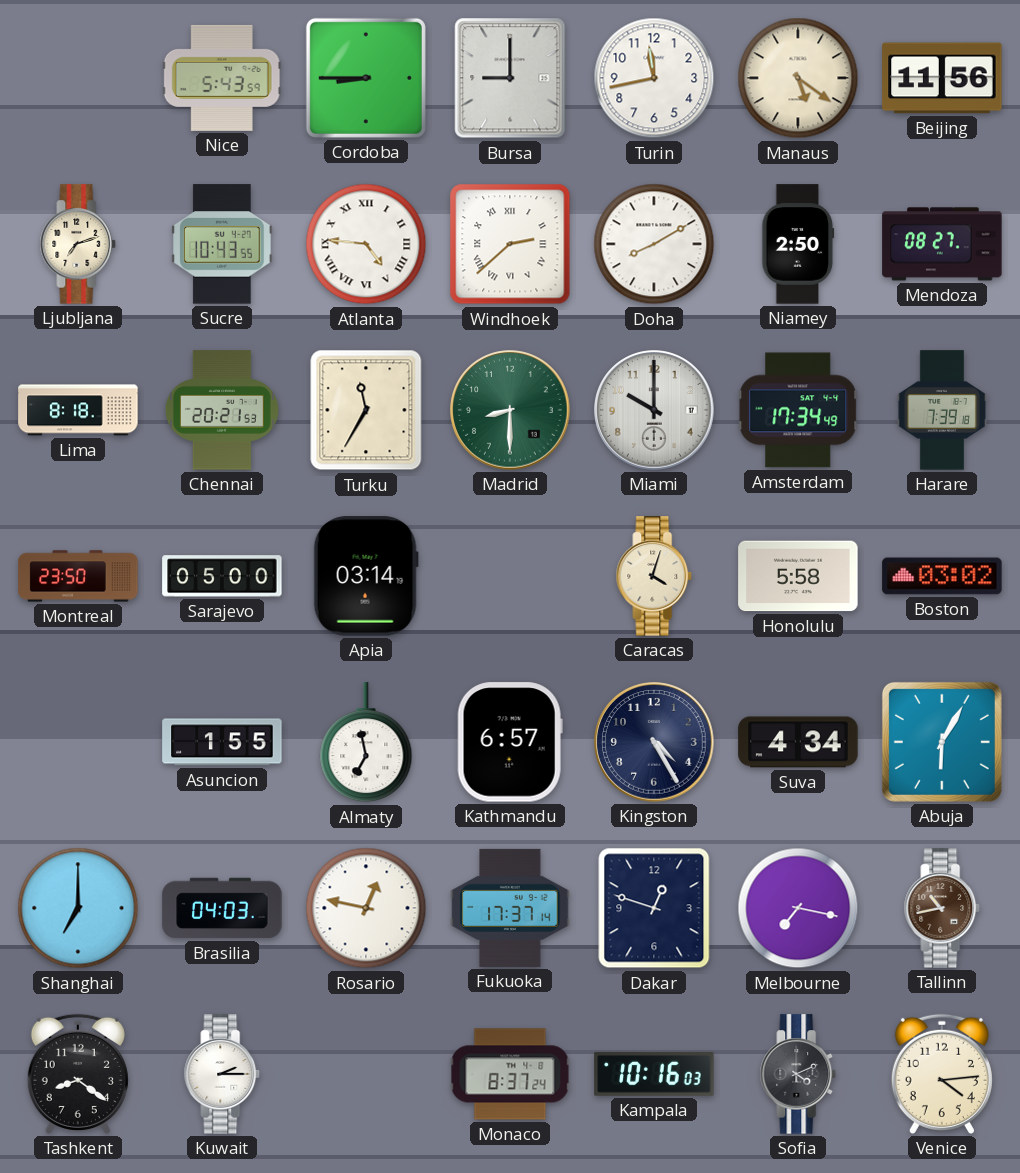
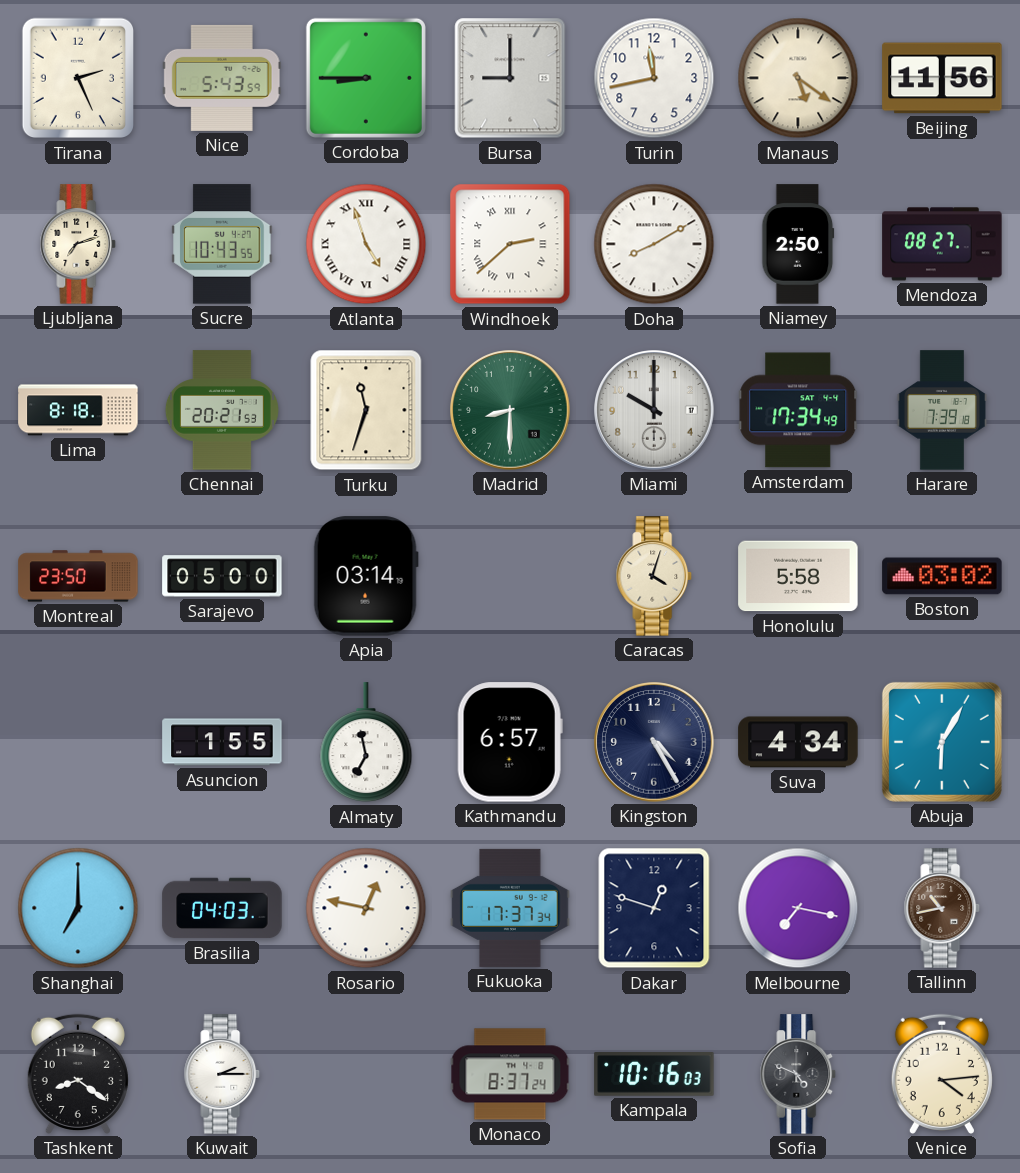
Tirana: none -> 2:26
Atlanta: 4:46 -> 4:57
Turku: 11:35 -> 11:33
Fukuoka: 17:37:14 -> 17:37:34
Sofia: 4:11 -> 4:49
